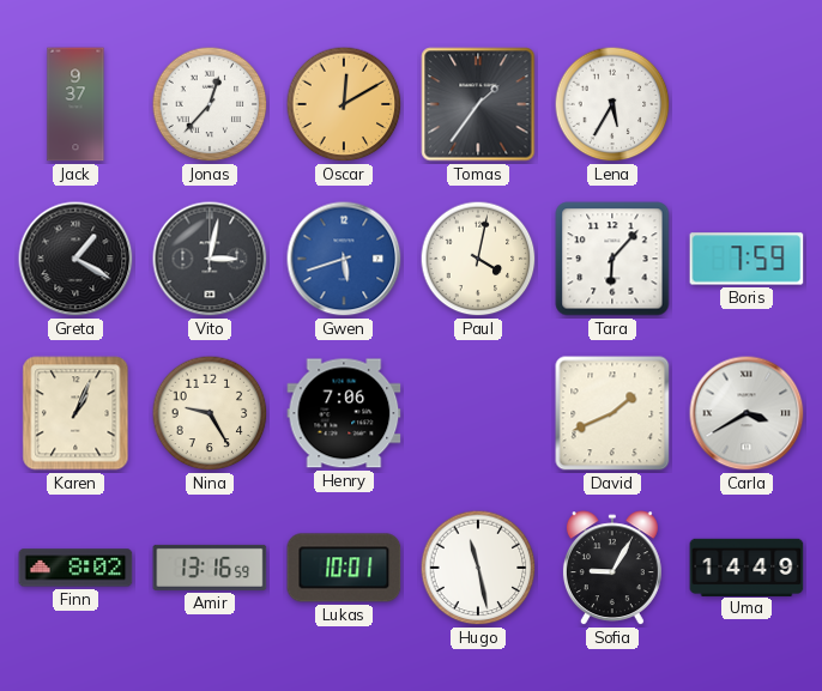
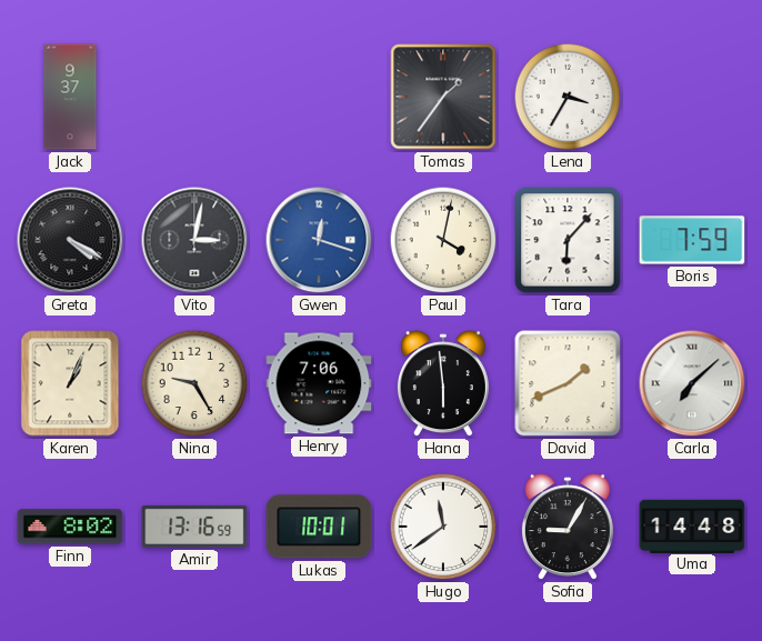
Jonas: 12:37 -> none
Oscar: 12:10 -> none
Lena: 5:35 -> 3:35
Greta: 1:20 -> 4:20
Gwen: 5:42 -> 12:18
Hana: none -> 5:59
Carla: 3:40 -> 7:08
Hugo: 11:28 -> 11:39
Uma: 14:49 -> 14:48
